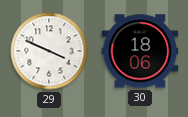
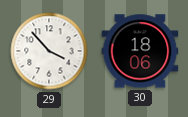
29: 3:49 -> 3:53
